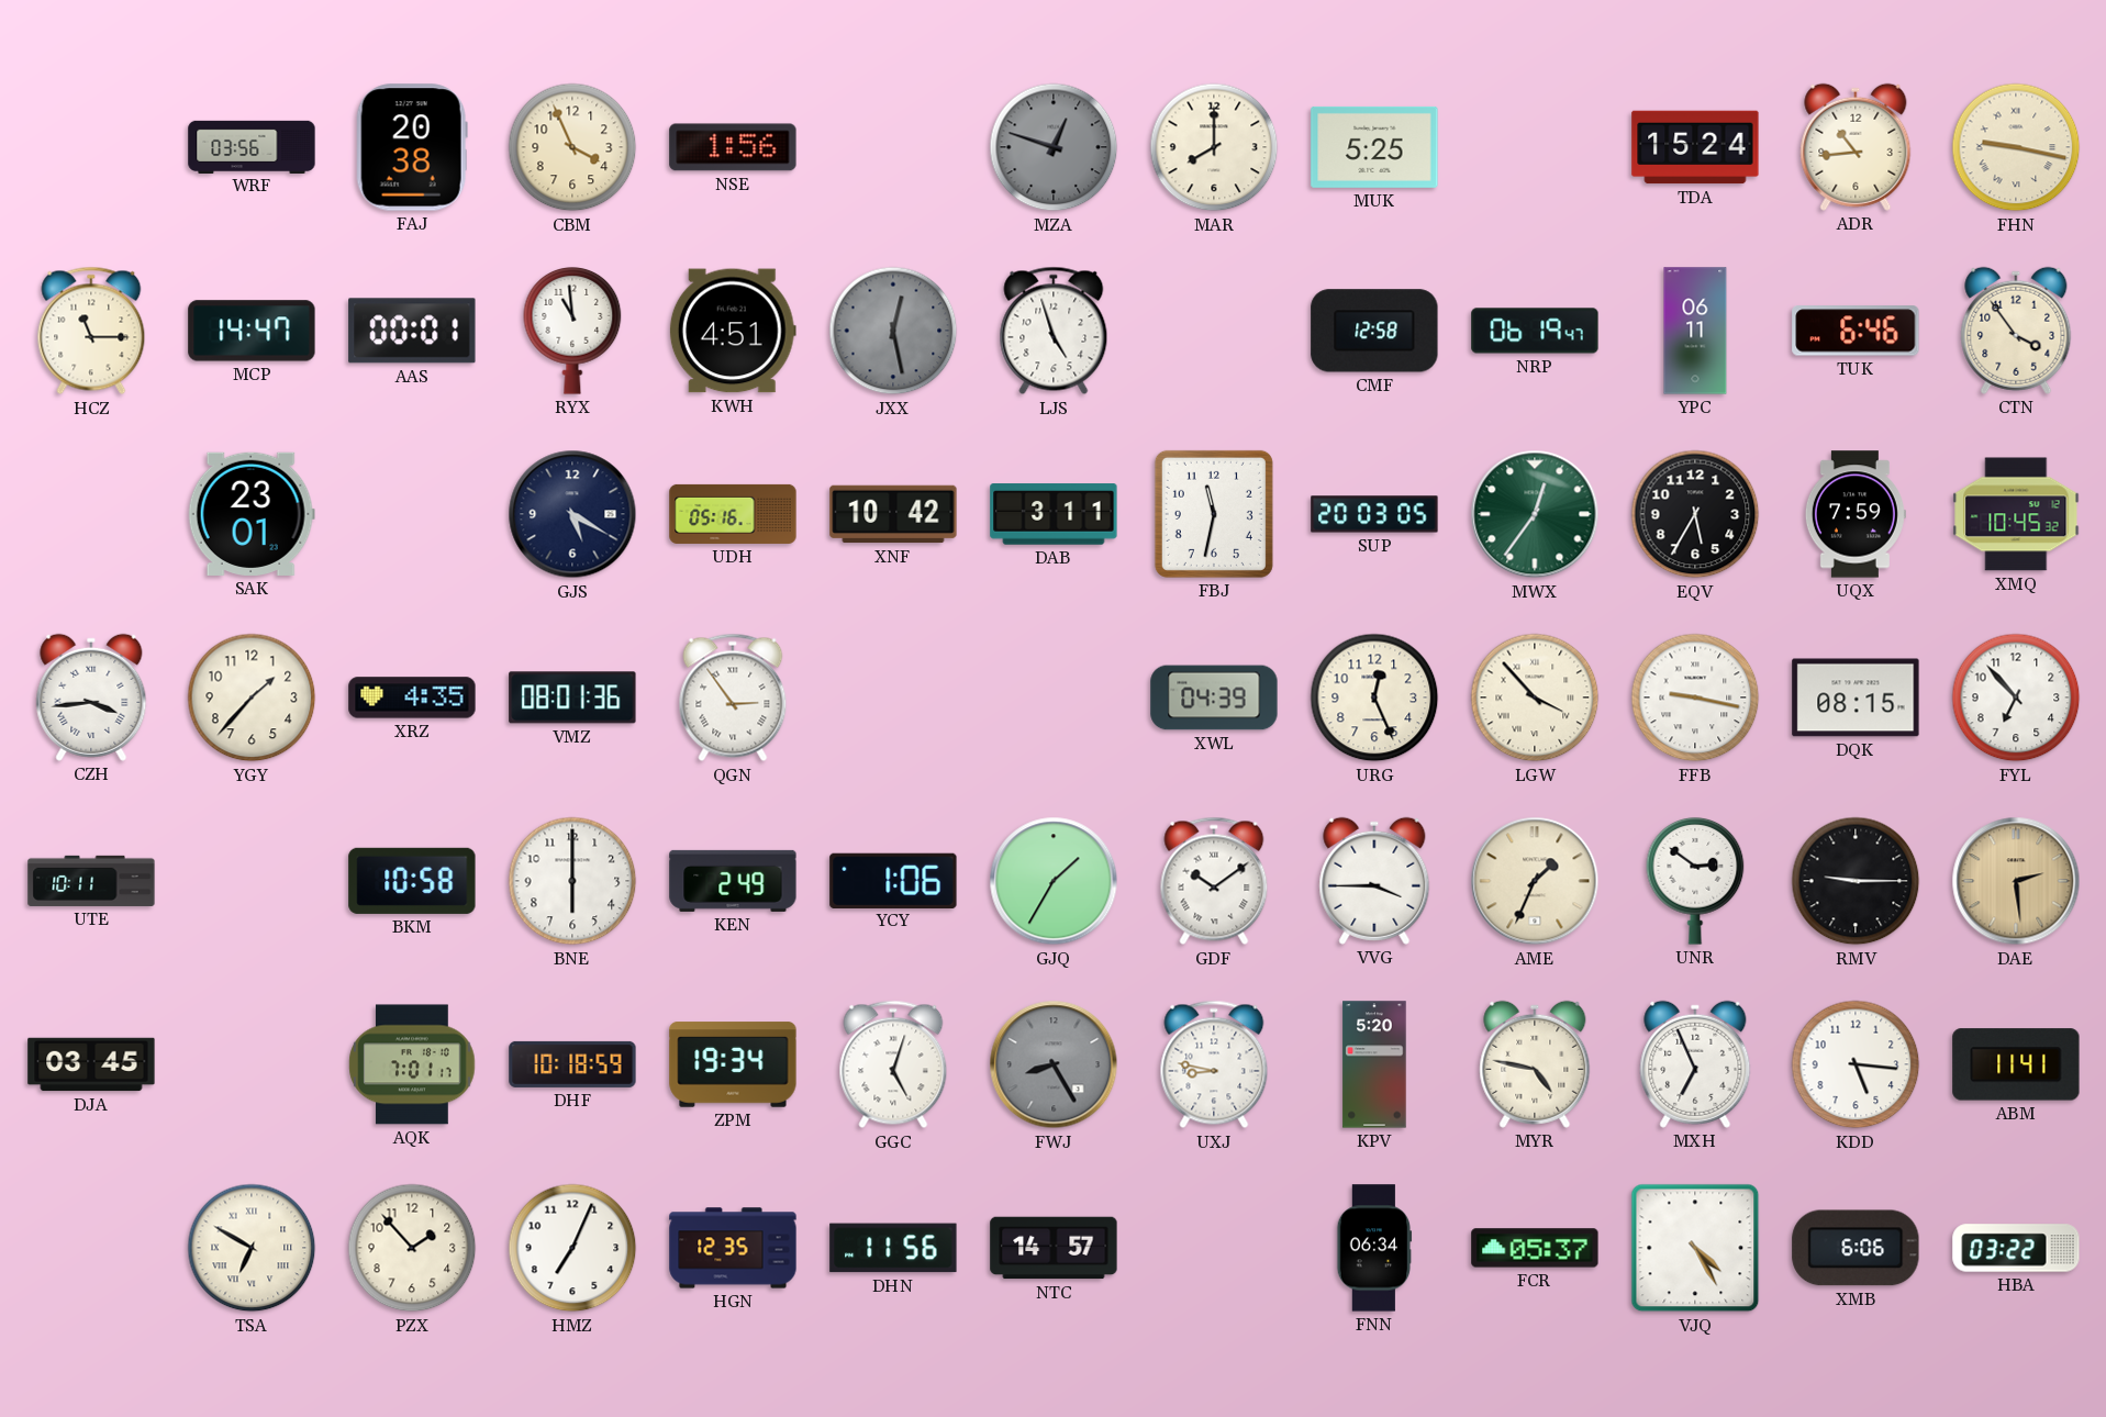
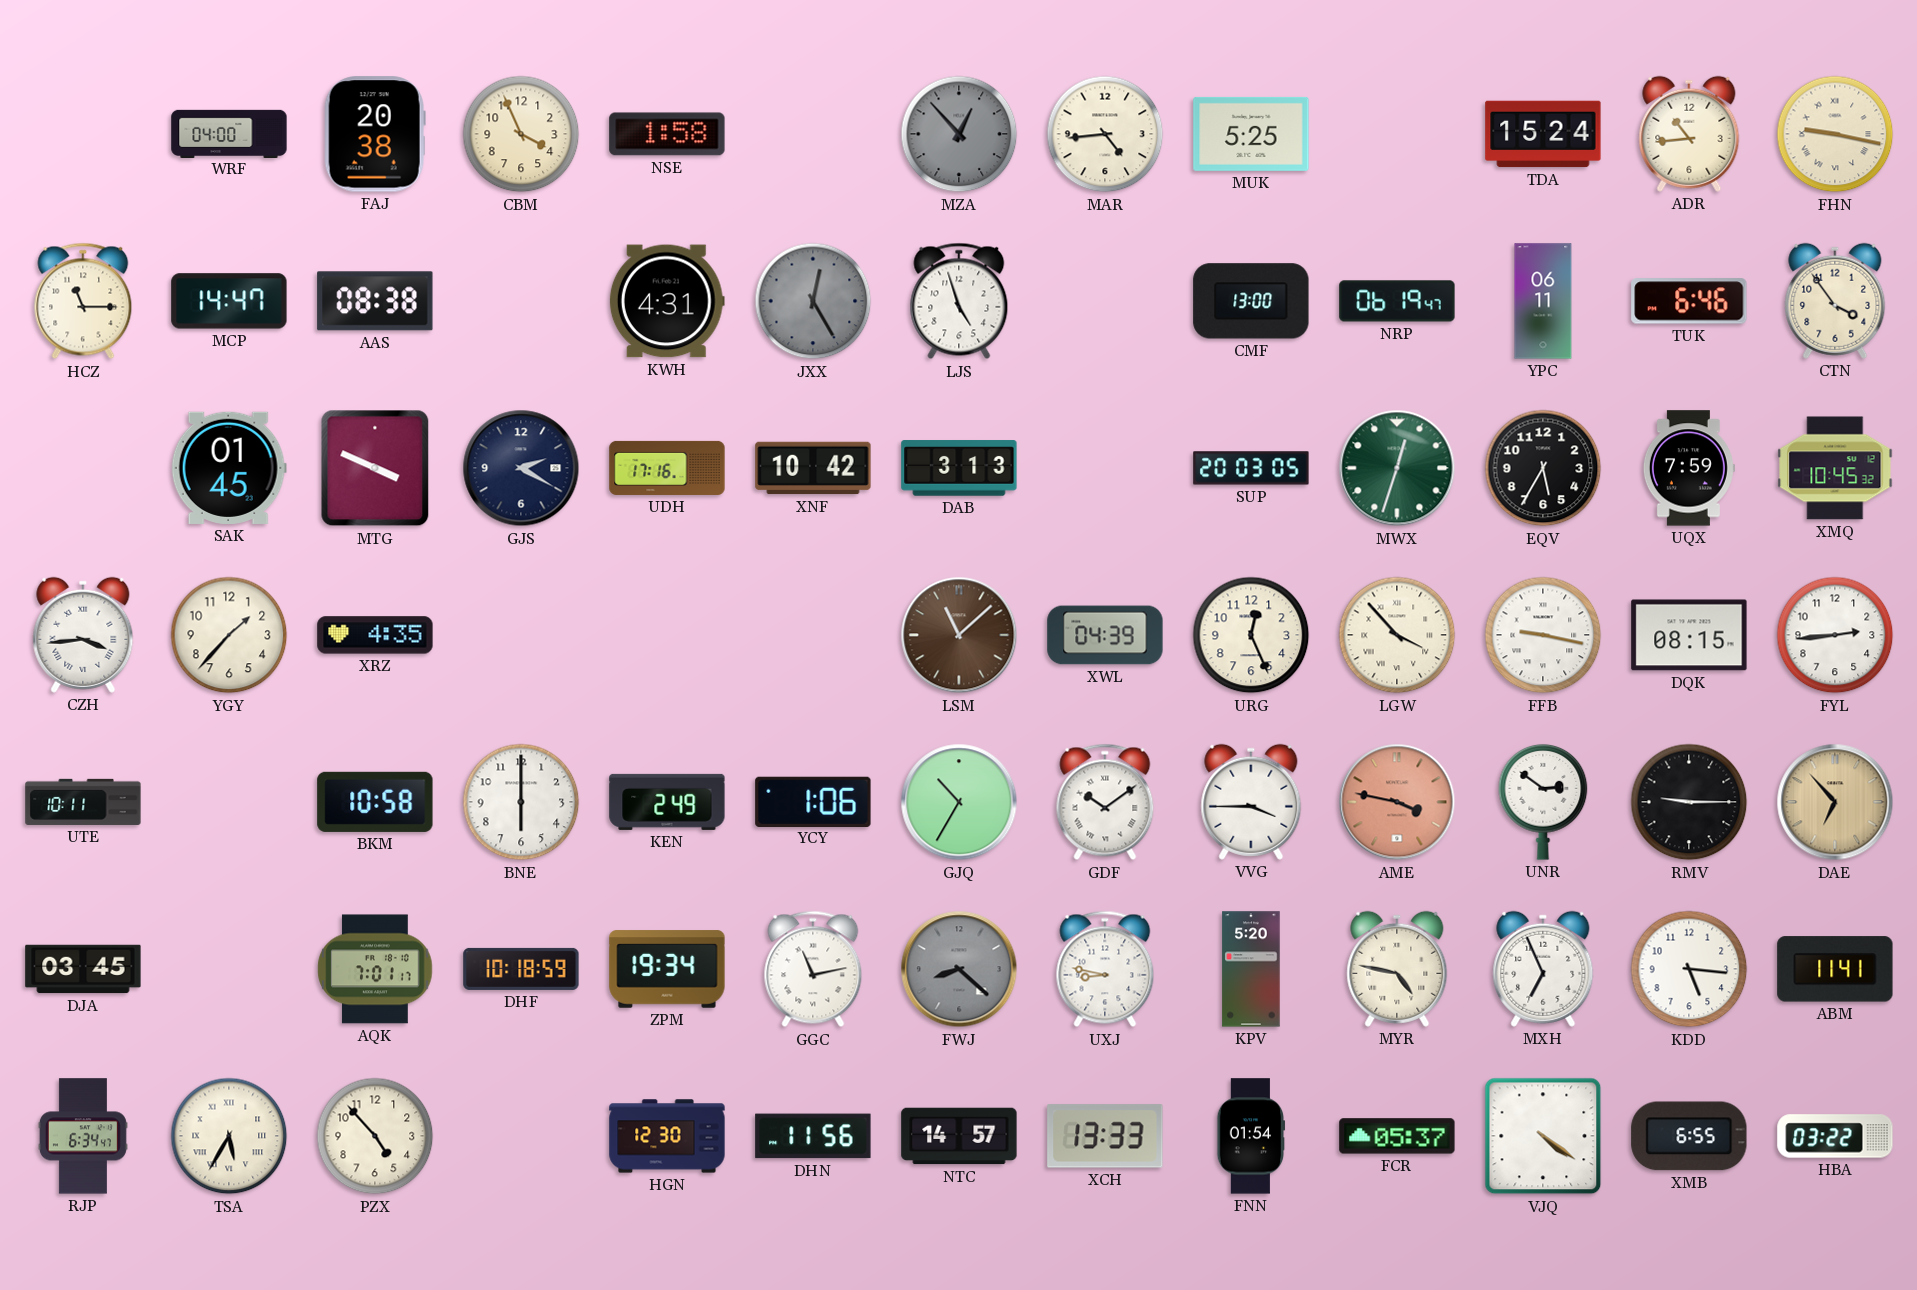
WRF: 03:56 -> 04:00
NSE: 1:56 -> 1:58
MZA: 12:48 -> 12:53
MAR: 8:00 -> 4:44
AAS: 00:01 -> 08:38
RYX: 10:59 -> none
KWH: 4:51 -> 4:31
JXX: 12:28 -> 12:25
CMF: 12:58 -> 13:00
SAK: 23:01 -> 01:45
MTG: none -> 3:49
GJS: 5:20 -> 2:20
UDH: 05:16 -> 17:16
DAB: 3:11 -> 3:13
FBJ: 11:32 -> none
MWX: 12:36 -> 12:33
VMZ: 08:01 -> none
QGN: 2:54 -> none
LSM: none -> 11:08
FYL: 6:53 -> 2:44
GJQ: 1:35 -> 10:35
AME: 1:34 -> 3:47
AME dial: cream -> salmon
DAE: 2:29 -> 6:53
GGC: 5:03 -> 11:13
FWJ: 8:25 -> 8:22
RJP: none -> 6:34
TSA: 6:50 -> 5:35
PZX: 1:53 -> 4:53
HMZ: 7:04 -> none
HGN: 12:35 -> 12:30
XCH: none -> 13:33
FNN: 06:34 -> 01:54
VJQ: 4:25 -> 4:21
XMB: 6:06 -> 6:55
